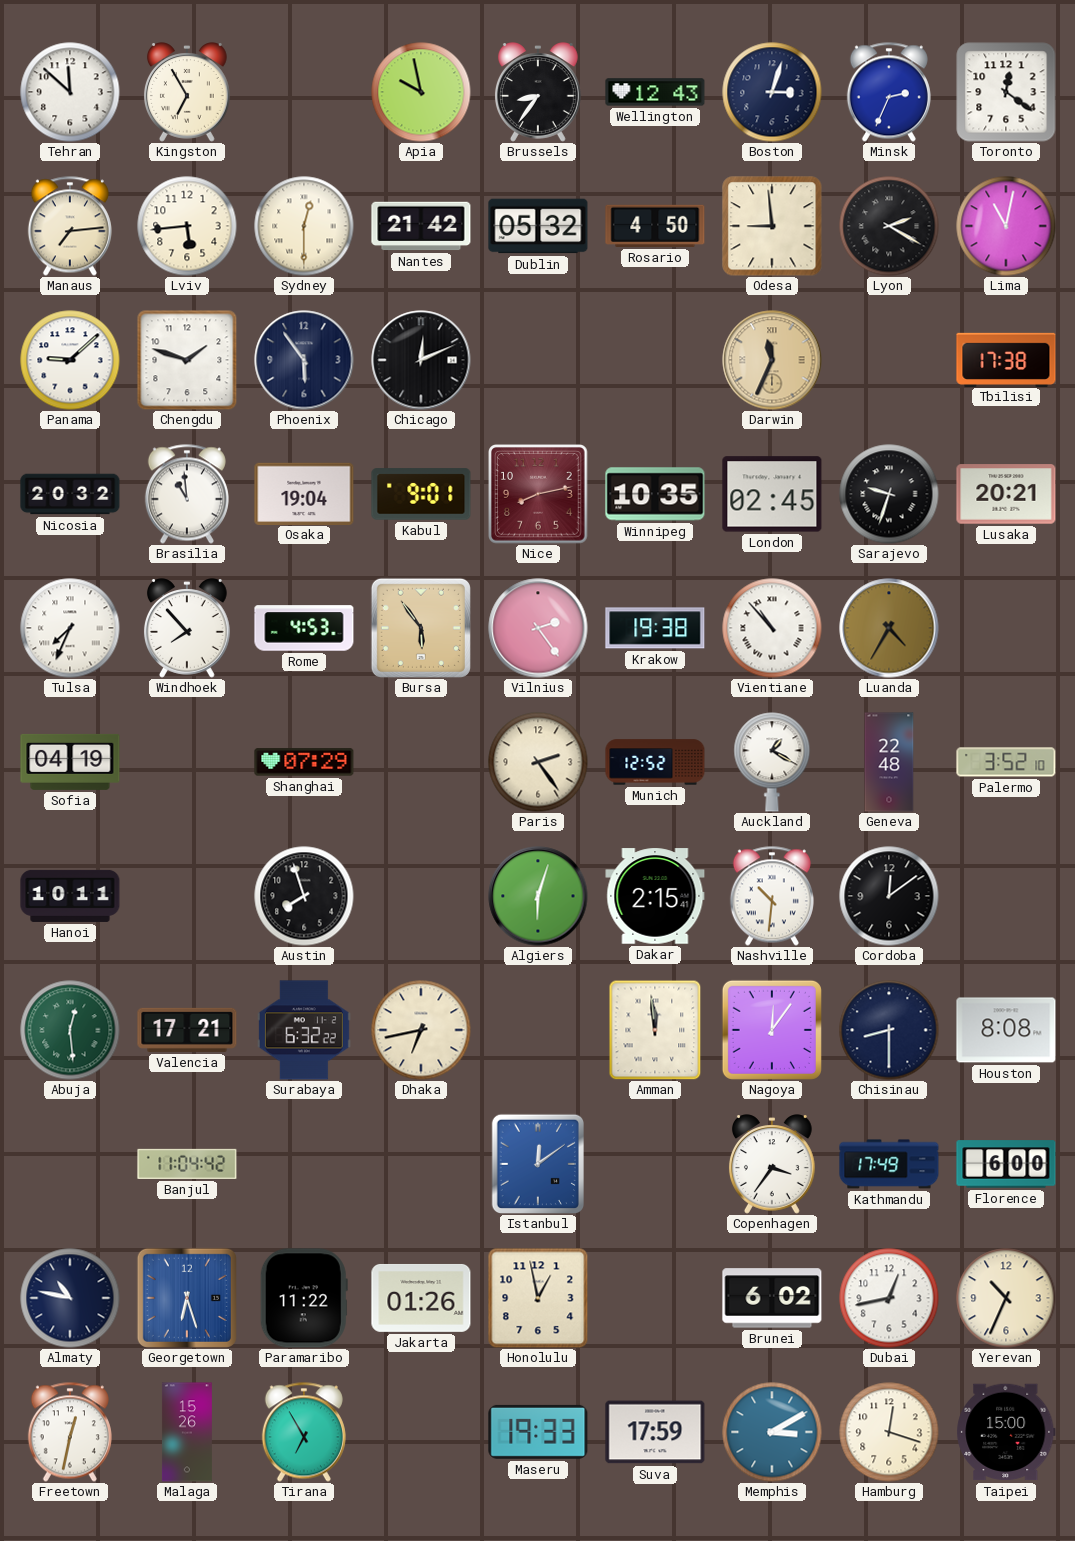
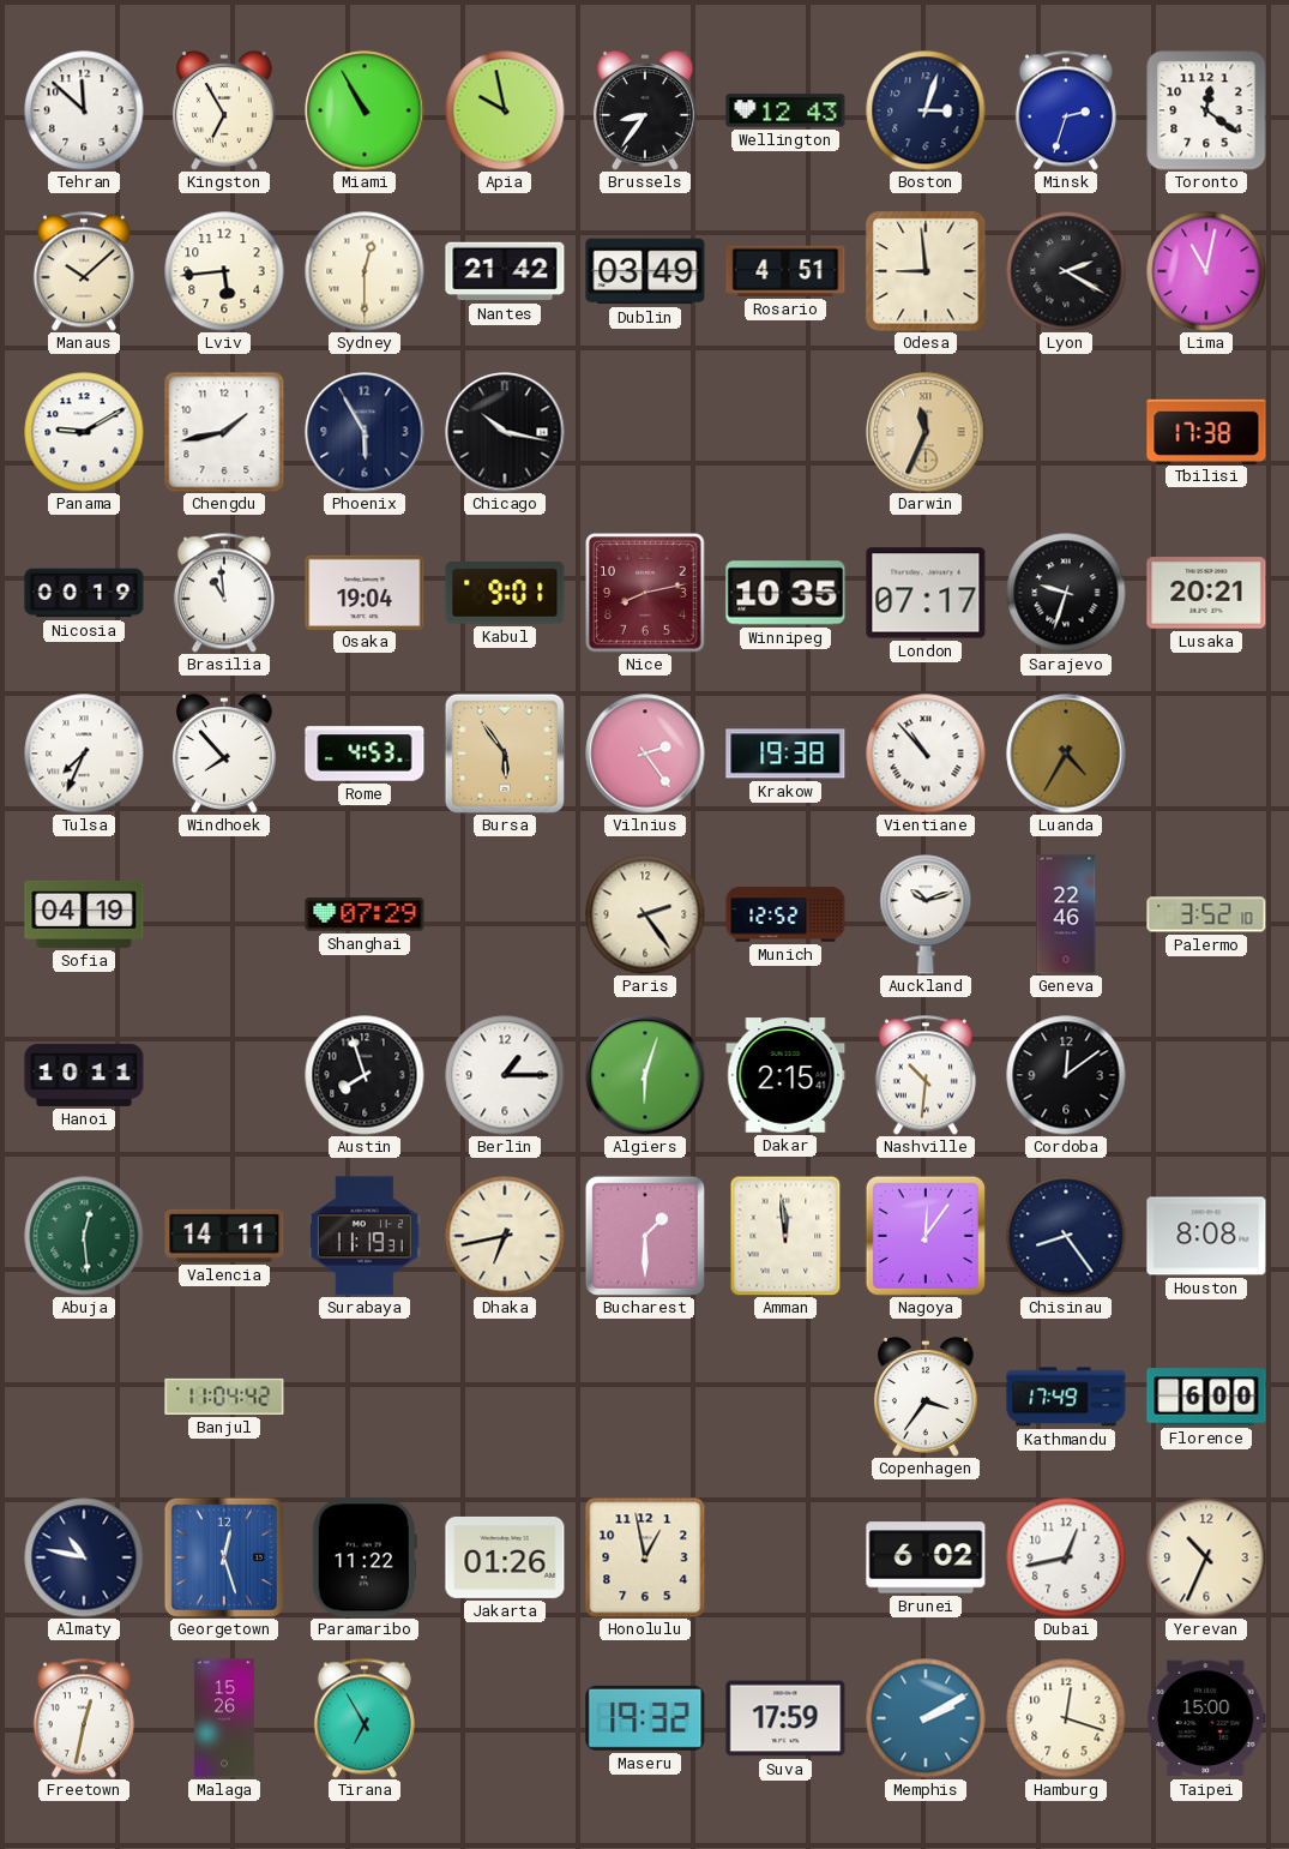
Miami: none -> 10:55
Minsk: 2:34 -> 2:33
Manaus: 7:14 -> 10:08
Dublin: 05:32 -> 03:49
Rosario: 4:50 -> 4:51
Panama: 9:08 -> 9:10
Chengdu: 1:48 -> 1:43
Phoenix: 5:54 -> 5:55
Chicago: 12:11 -> 10:17
Nicosia: 20:32 -> 00:19
London: 02:45 -> 07:17
Auckland: 1:20 -> 10:12
Geneva: 22:48 -> 22:46
Berlin: none -> 1:15
Valencia: 17:21 -> 14:11
Surabaya: 6:32 -> 11:19
Bucharest: none -> 1:30
Chisinau: 8:30 -> 8:24
Istanbul: 12:09 -> none
Georgetown: 6:27 -> 12:27
Maseru: 19:33 -> 19:32
Memphis: 3:10 -> 2:10
